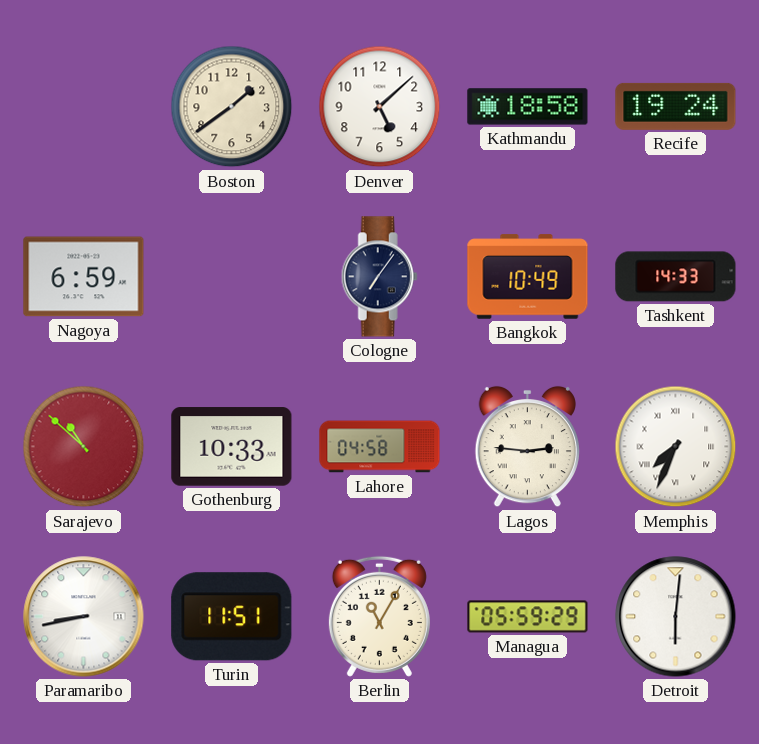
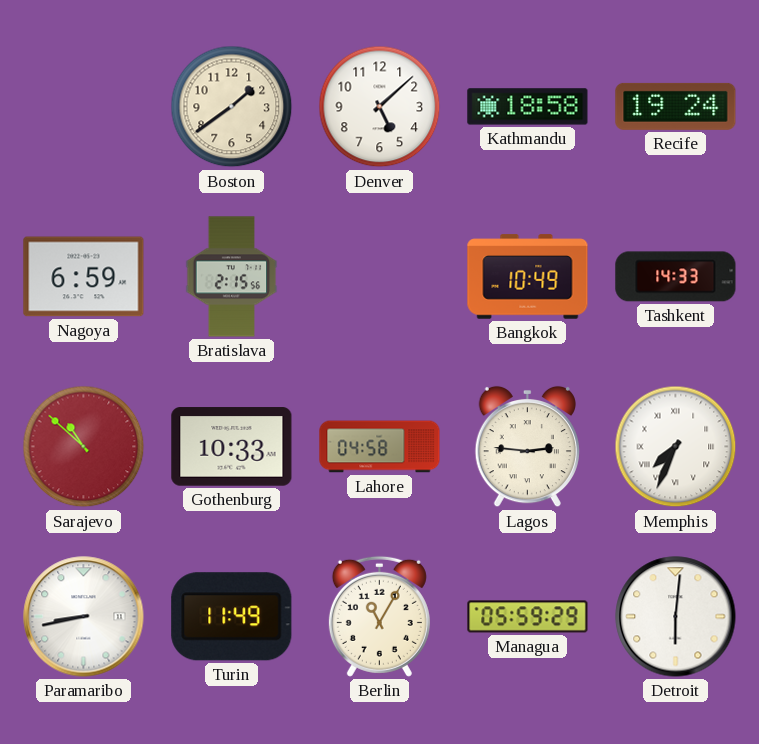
Bratislava: none -> 2:15
Cologne: 7:06 -> none
Turin: 11:51 -> 11:49
